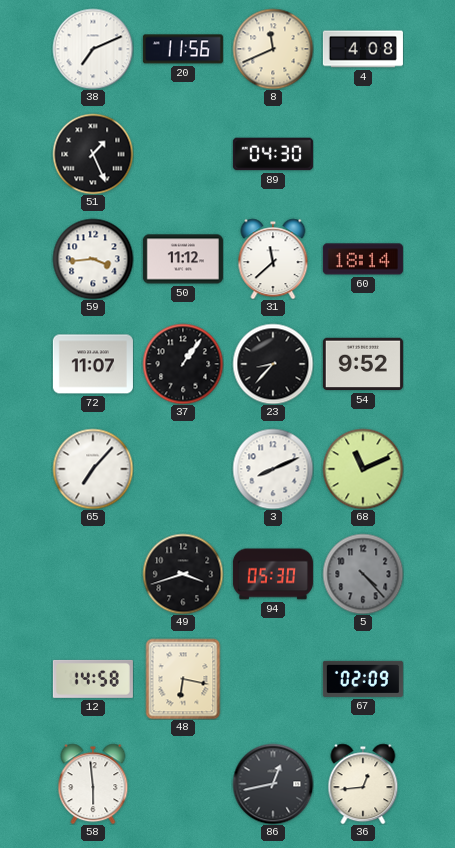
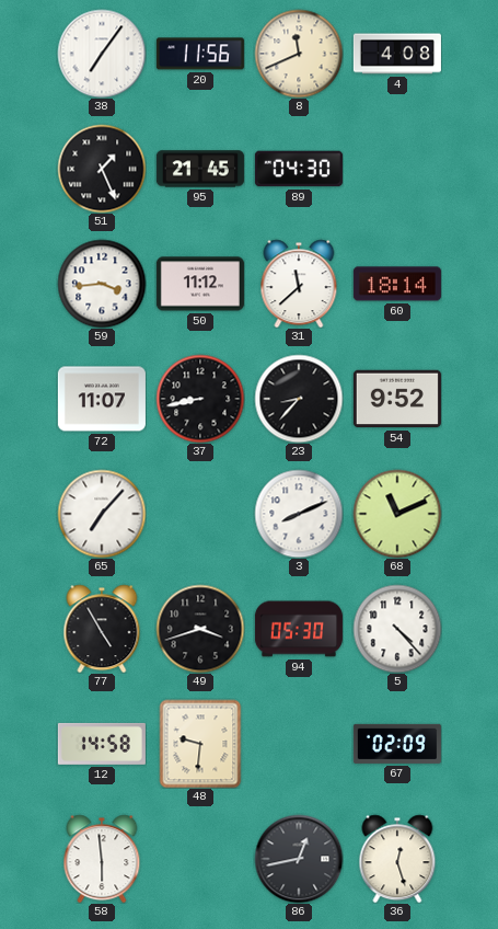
38: 7:11 -> 7:06
95: none -> 21:45
37: 1:06 -> 8:43
77: none -> 4:55
5 dial: grey -> white
48: 6:17 -> 9:31
36: 12:44 -> 12:27
